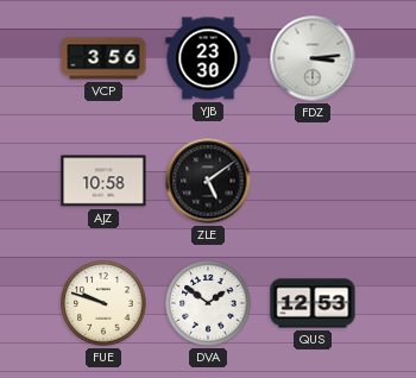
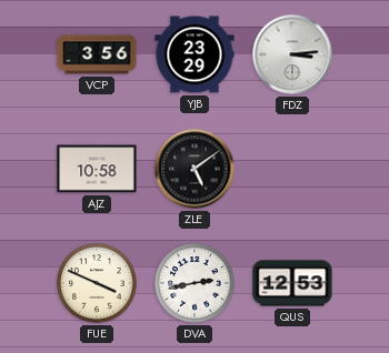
YJB: 23:30 -> 23:29
FUE: 9:48 -> 3:49
DVA: 1:51 -> 2:43
